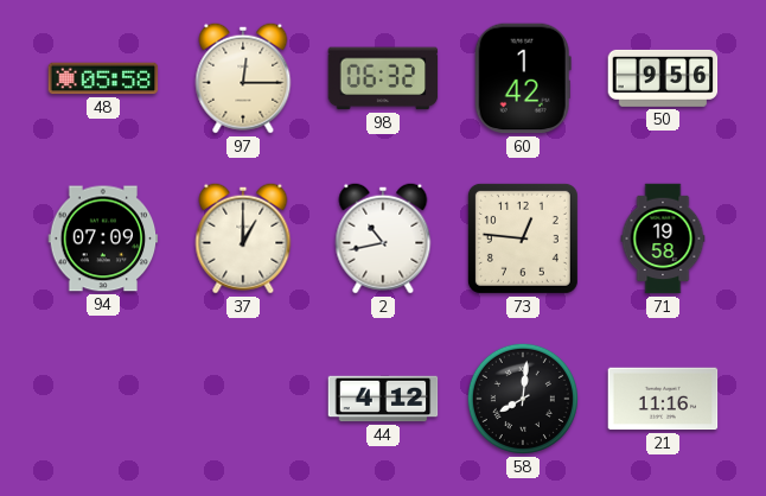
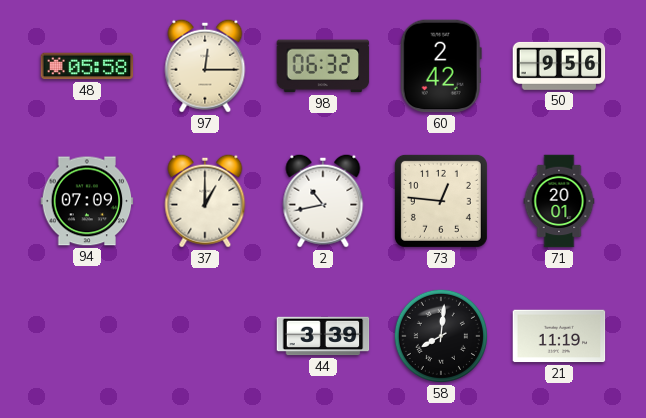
60: 1:42 -> 2:42
71: 19:58 -> 20:01
44: 4:12 -> 3:39
21: 11:16 -> 11:19
